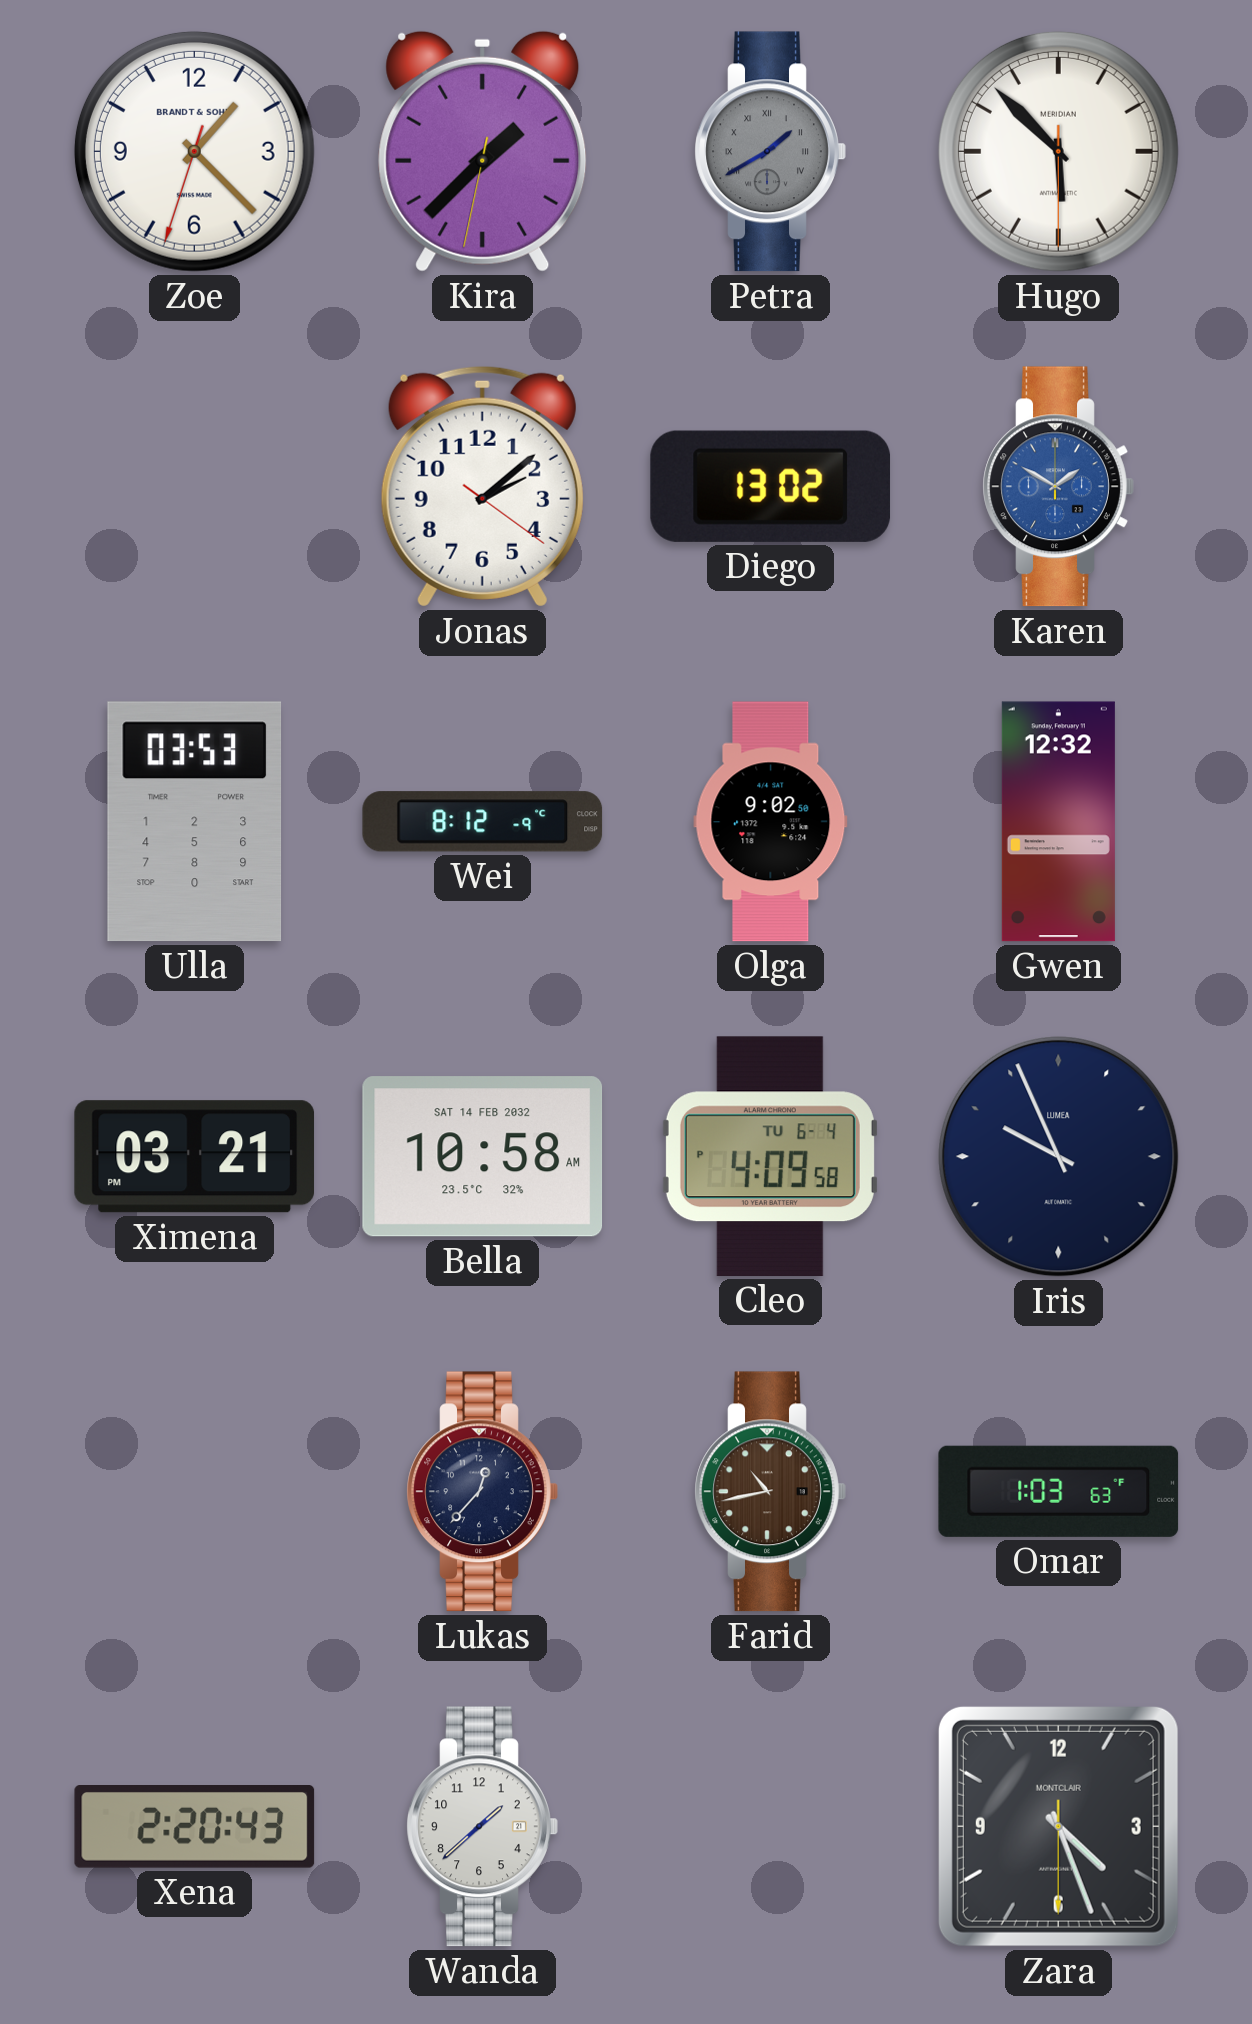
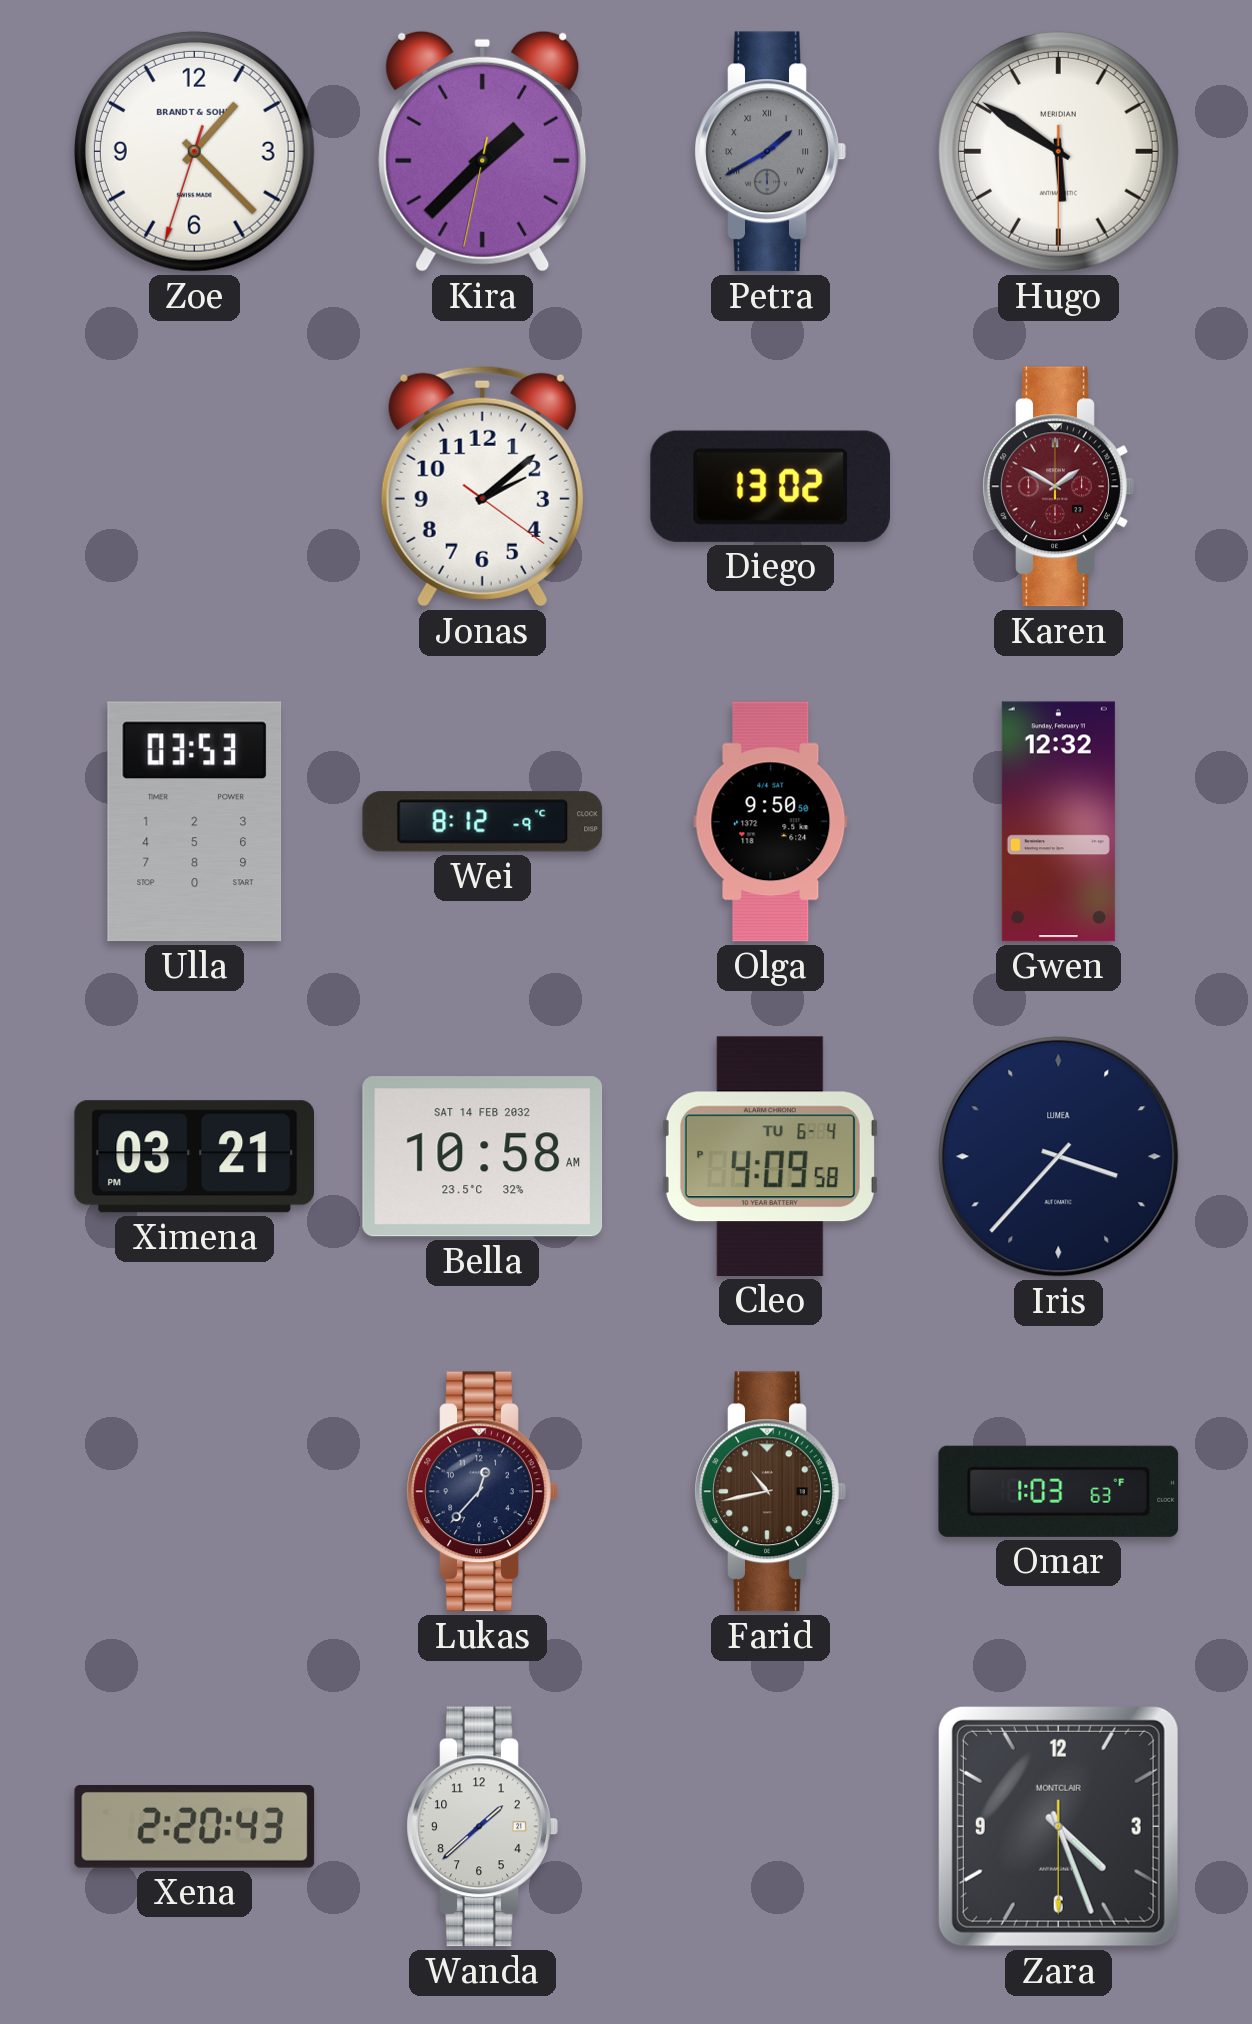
Hugo: 5:52 -> 5:50
Karen dial: blue -> burgundy
Olga: 9:02 -> 9:50
Iris: 9:56 -> 3:37
